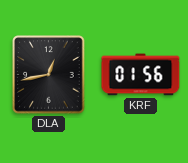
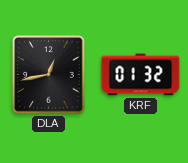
KRF: 01:56 -> 01:32
